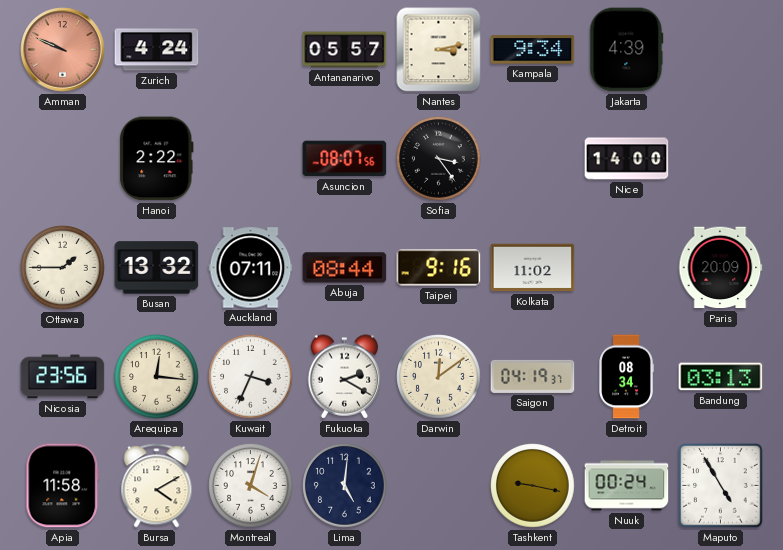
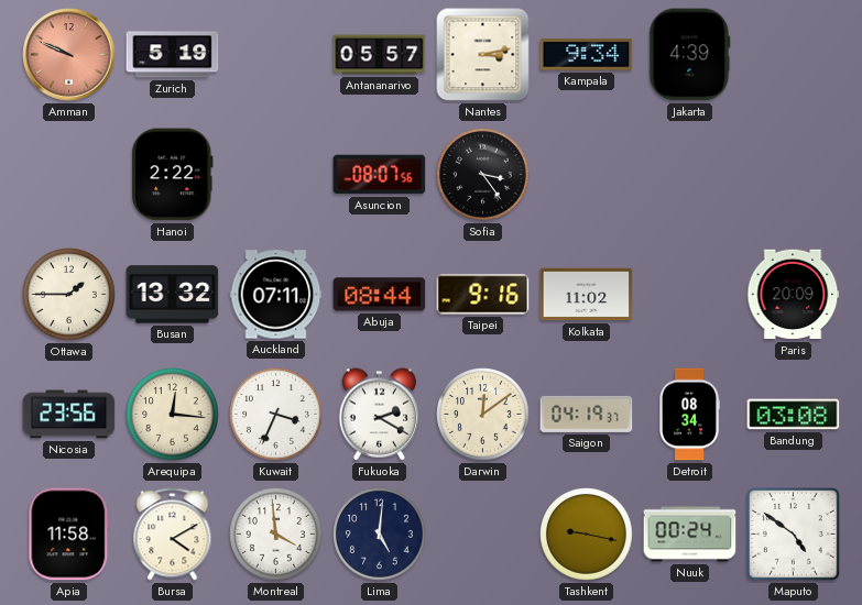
Zurich: 4:24 -> 5:19
Nice: 14:00 -> none
Bandung: 03:13 -> 03:08
Montreal: 4:03 -> 3:59
Maputo: 4:55 -> 4:51
